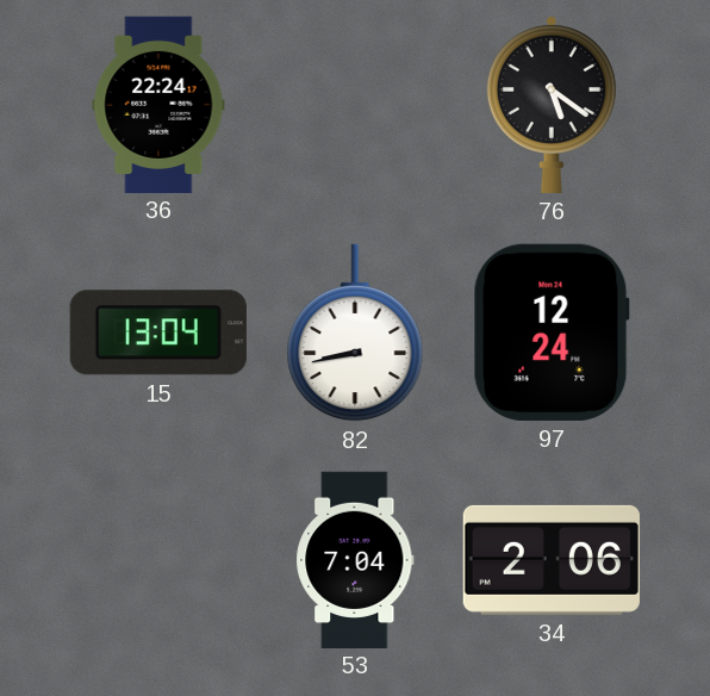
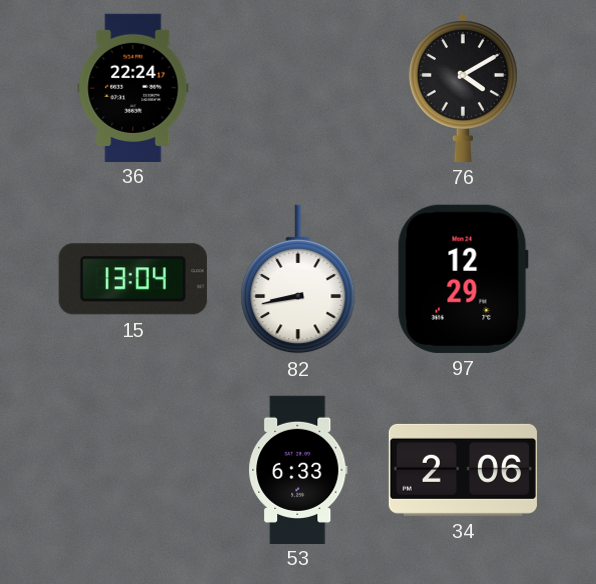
76: 5:21 -> 4:10
97: 12:24 -> 12:29
53: 7:04 -> 6:33
